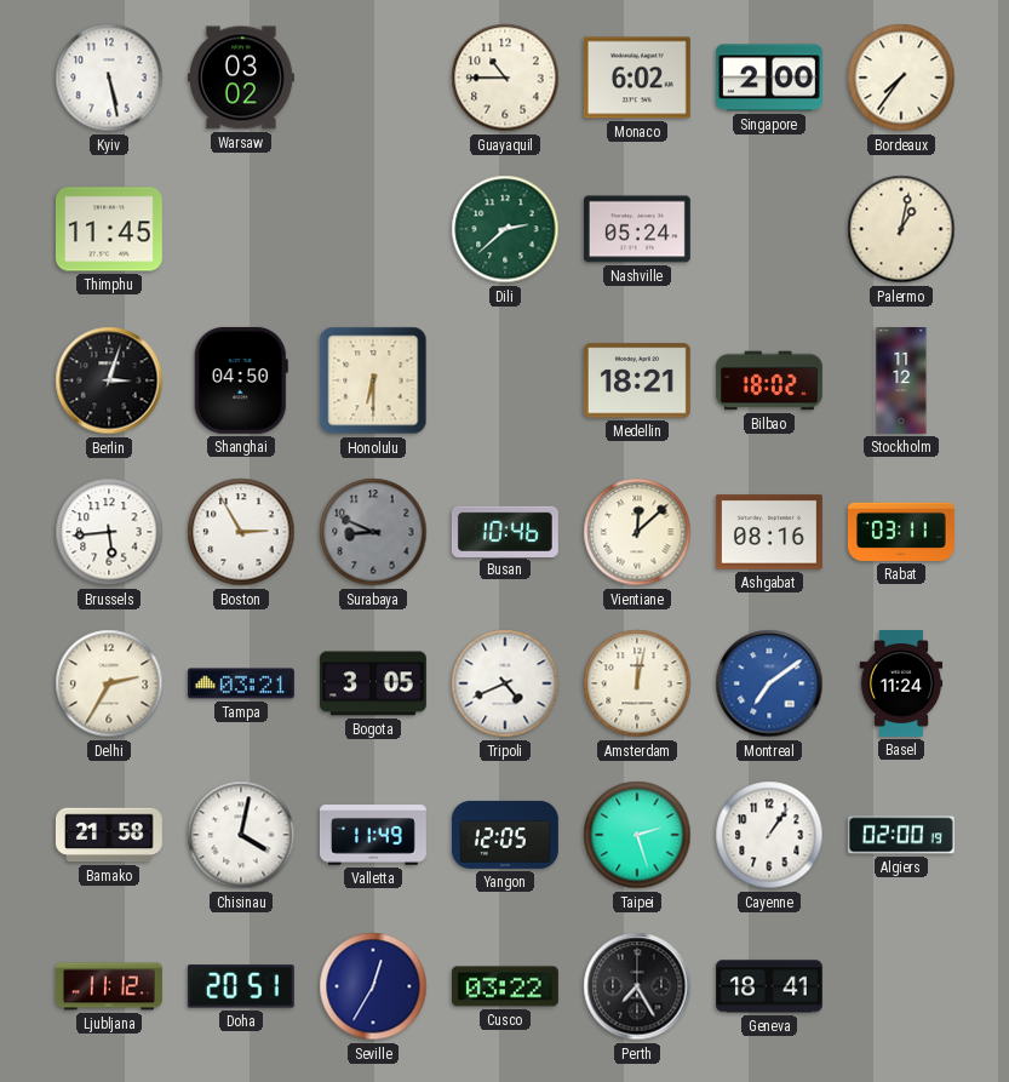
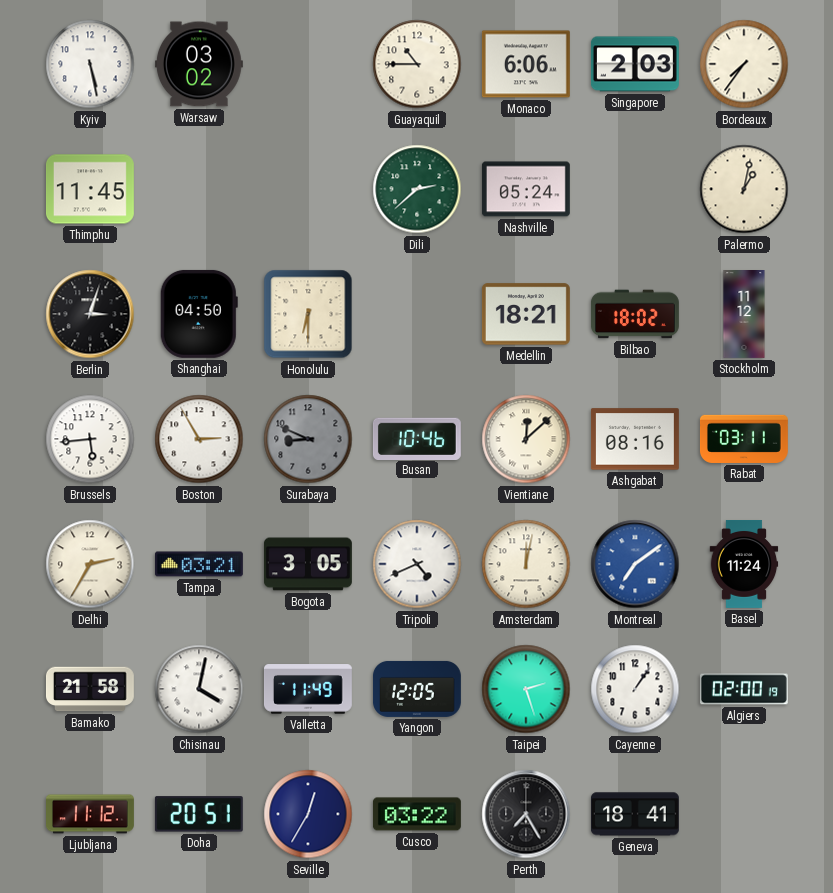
Monaco: 6:02 -> 6:06
Singapore: 2:00 -> 2:03
